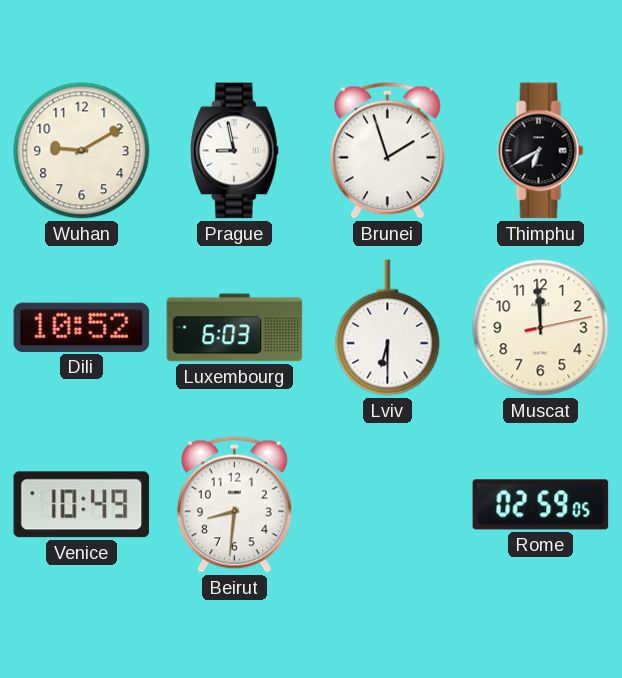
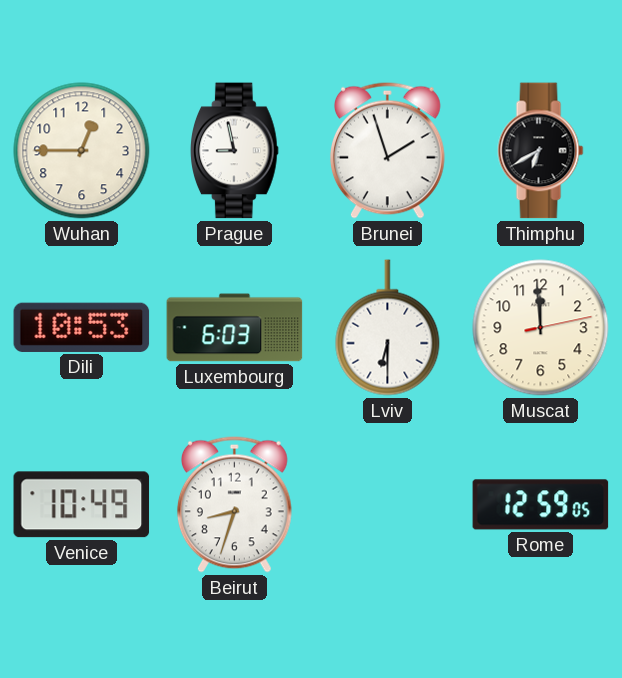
Wuhan: 9:10 -> 12:45
Dili: 10:52 -> 10:53
Beirut: 8:31 -> 8:33
Rome: 02:59 -> 12:59
